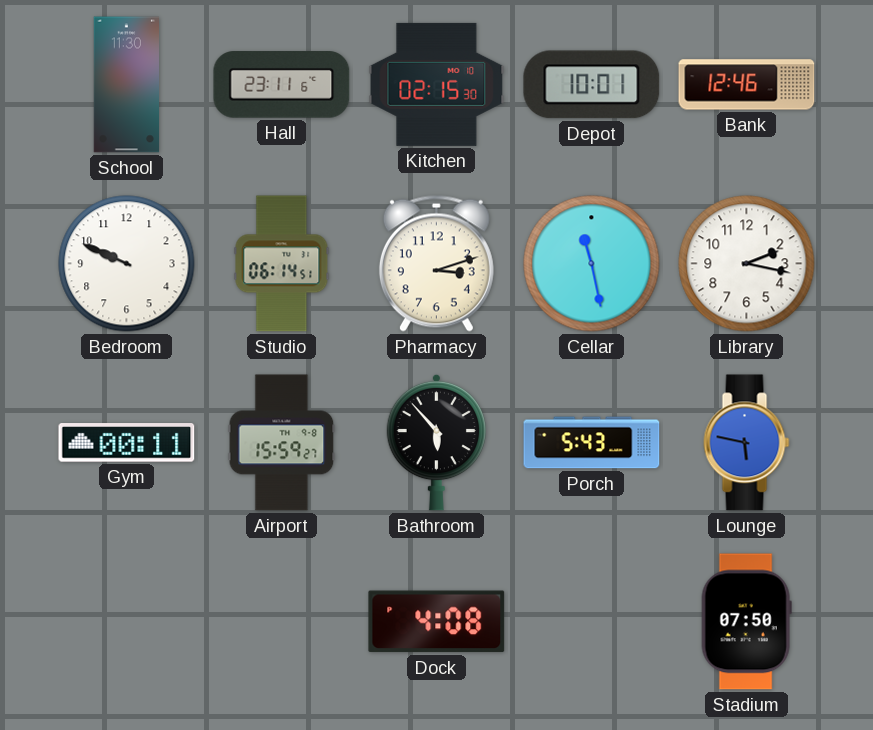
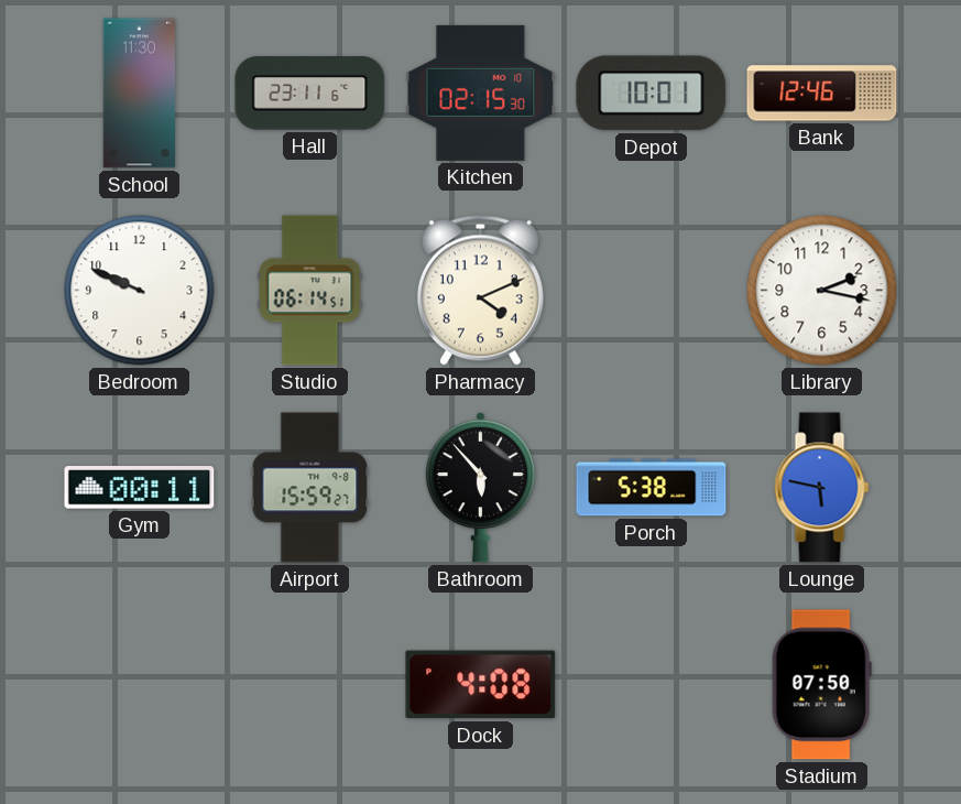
Pharmacy: 3:12 -> 4:11
Cellar: 11:28 -> none
Porch: 5:43 -> 5:38
